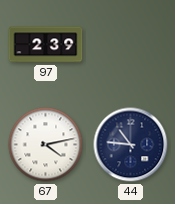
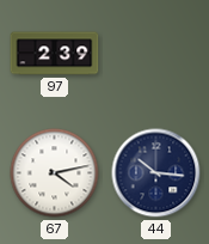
44: 10:46 -> 10:16
